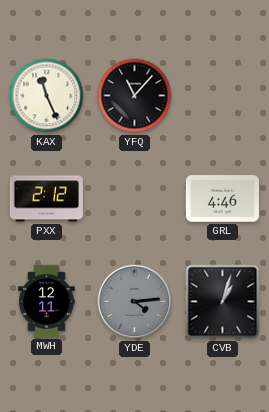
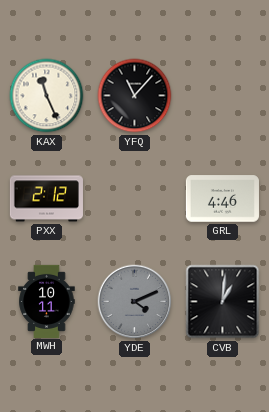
MWH: 12:11 -> 10:11
YDE: 4:14 -> 4:11
CVB: 1:03 -> 1:01
